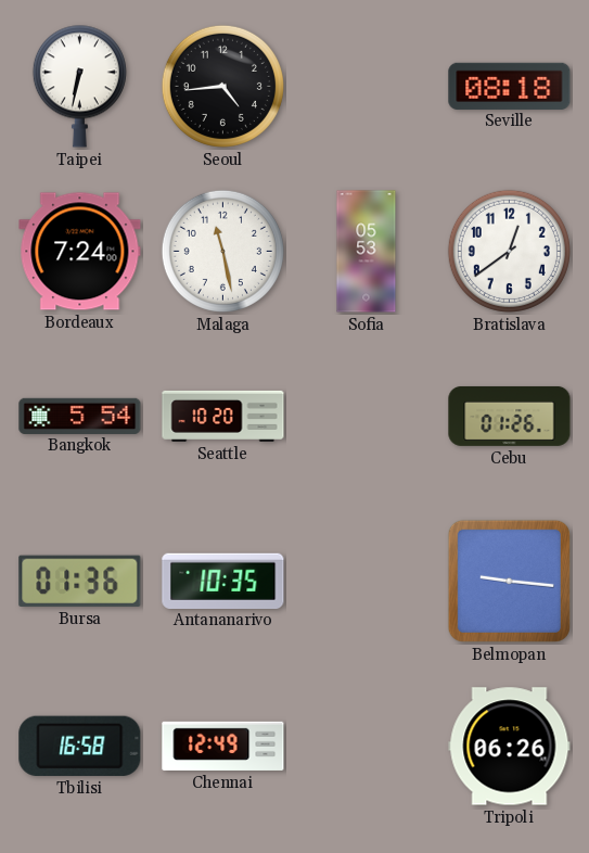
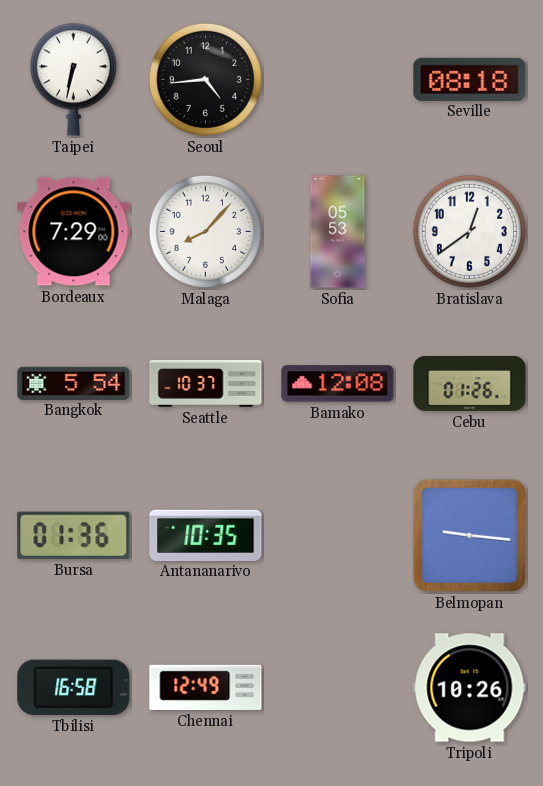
Bordeaux: 7:24 -> 7:29
Malaga: 11:28 -> 8:07
Seattle: 10:20 -> 10:37
Bamako: none -> 12:08
Tripoli: 06:26 -> 10:26
